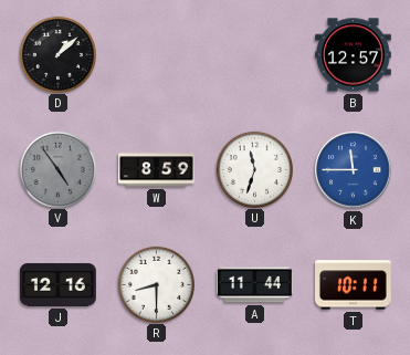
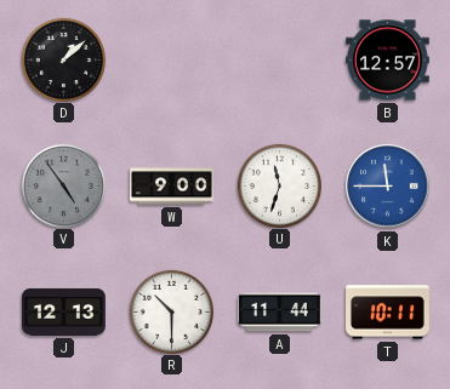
W: 8:59 -> 9:00
J: 12:16 -> 12:13
R: 8:30 -> 10:30
